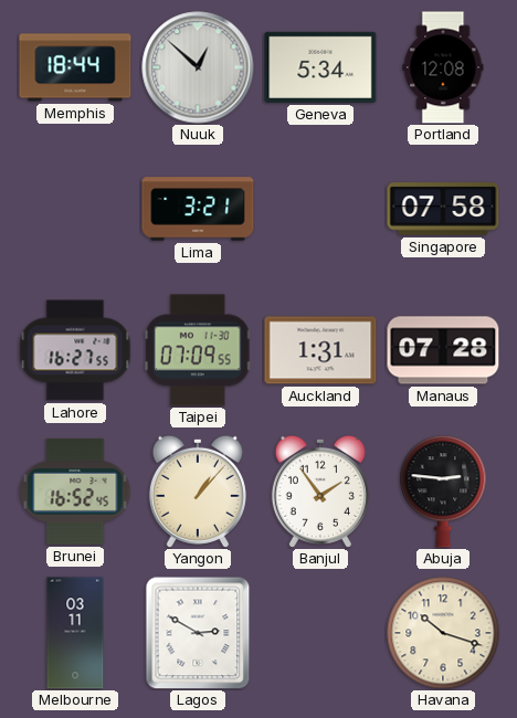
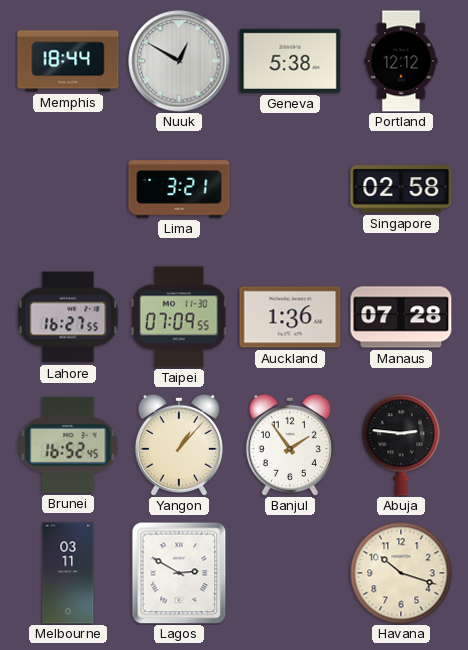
Nuuk: 12:52 -> 12:50
Geneva: 5:34 -> 5:38
Portland: 12:08 -> 12:12
Singapore: 07:58 -> 02:58
Auckland: 1:31 -> 1:36
